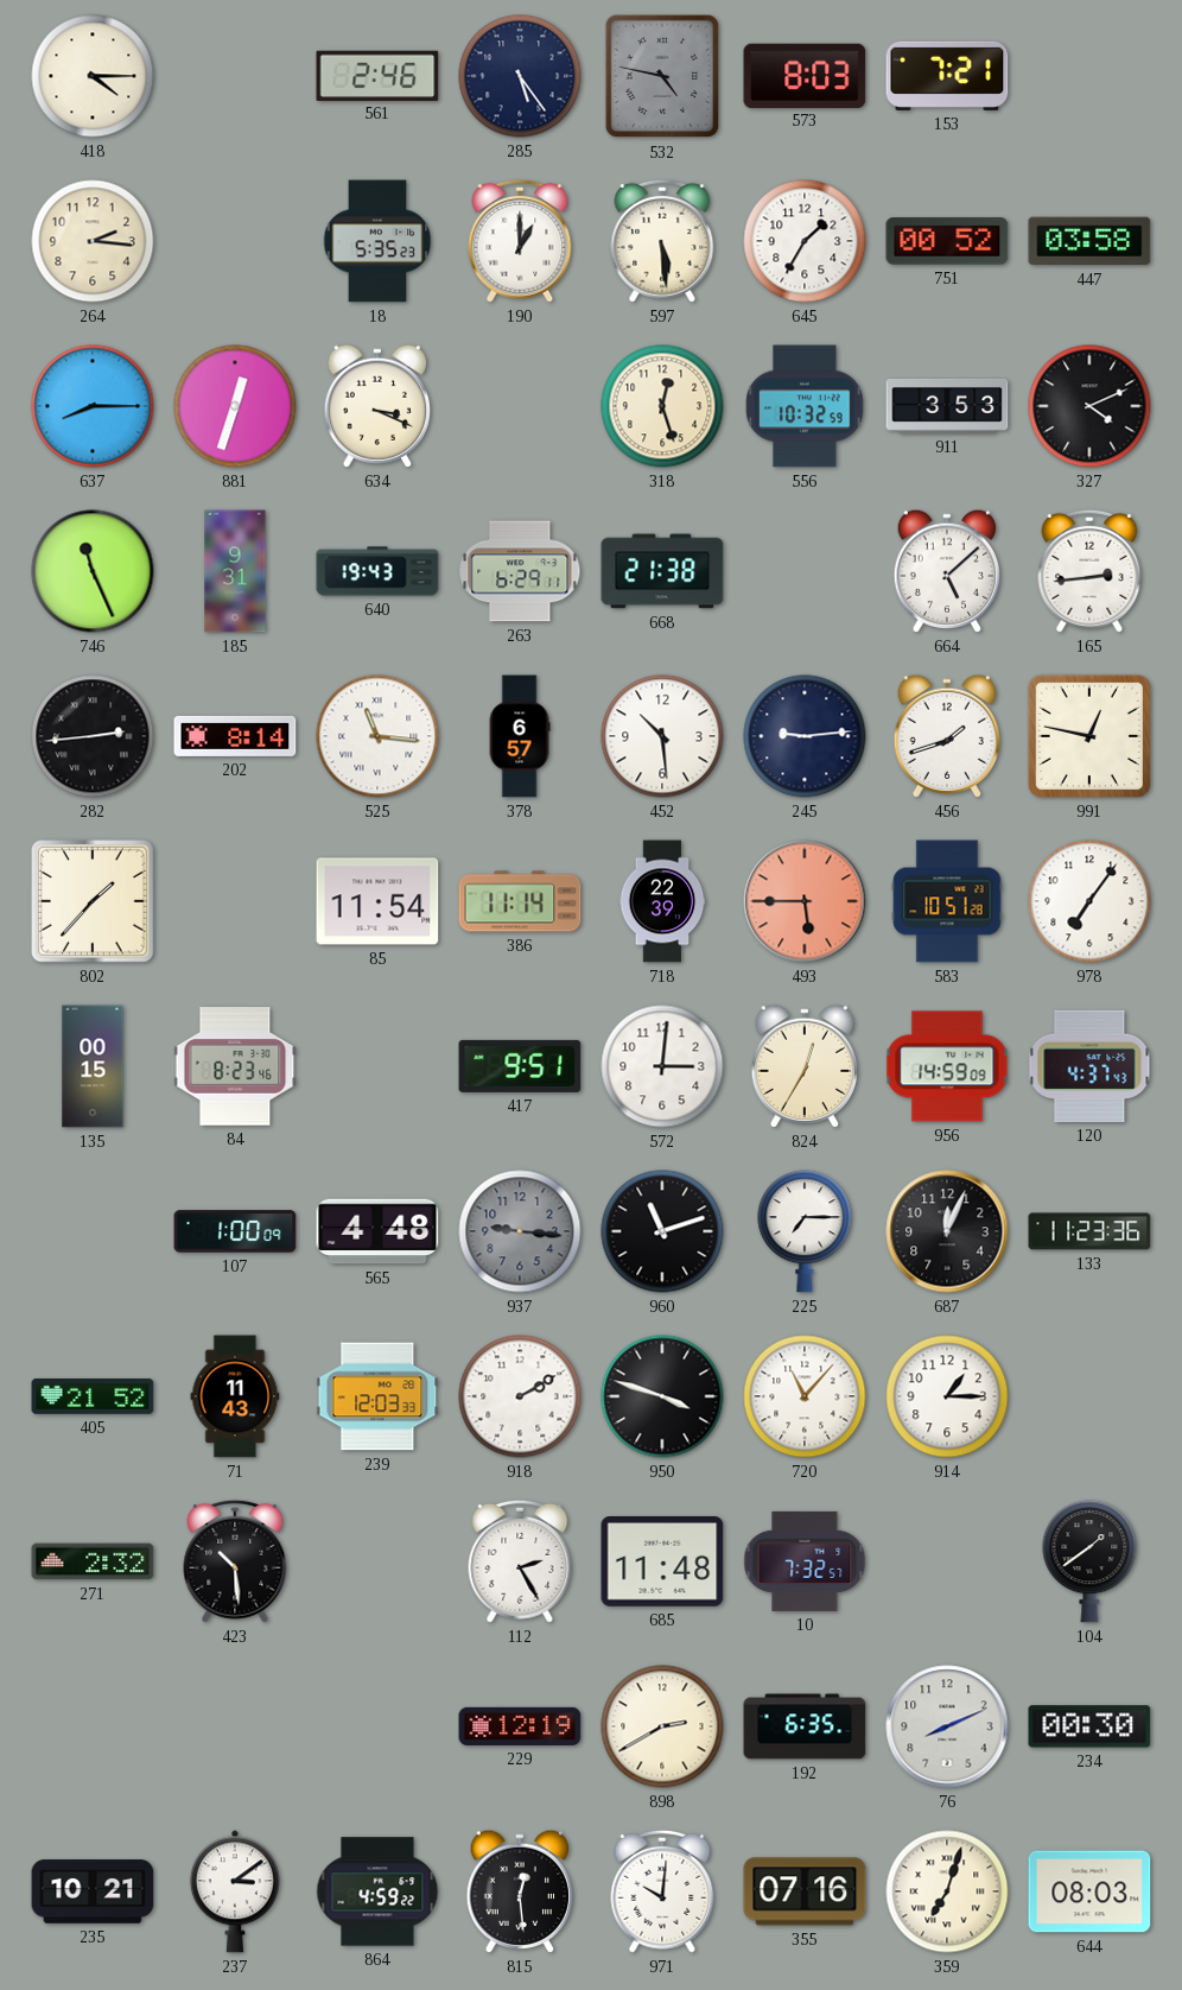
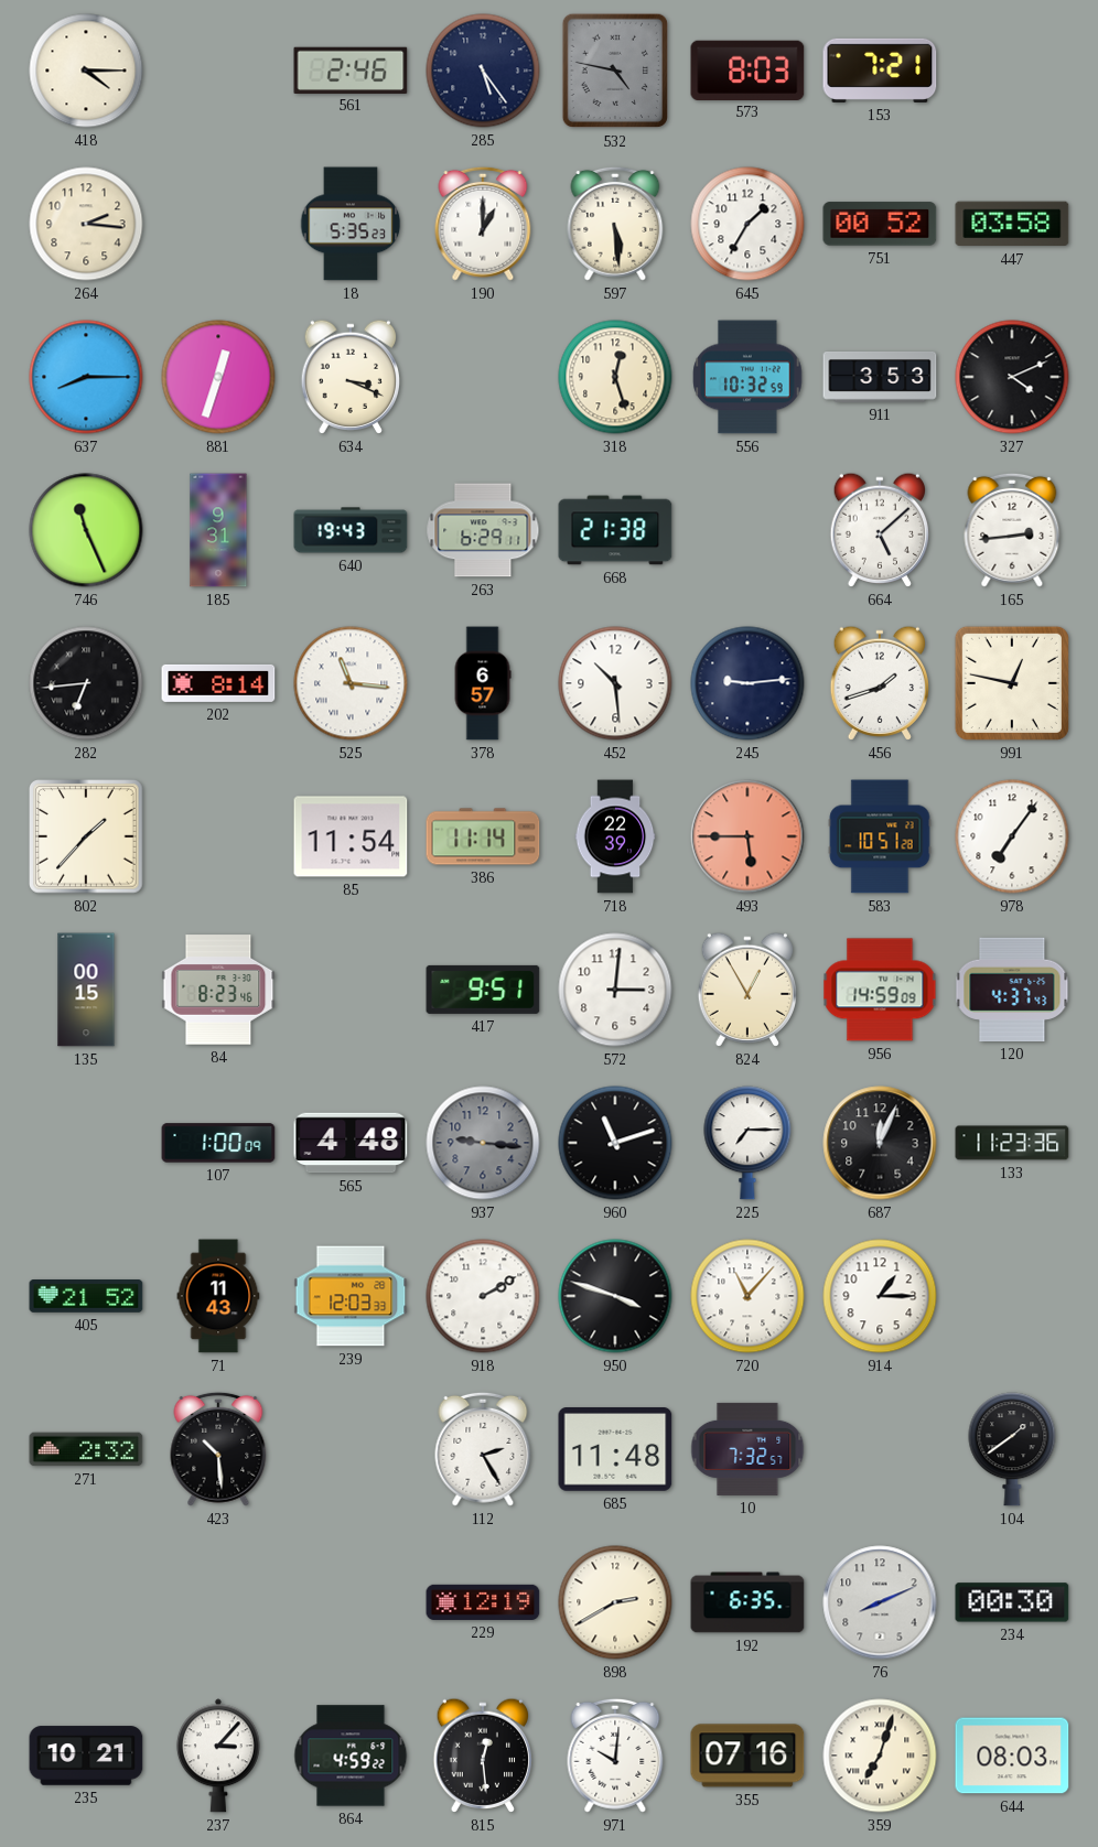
282: 2:44 -> 6:44
824: 12:35 -> 12:55
237: 3:09 -> 3:07
